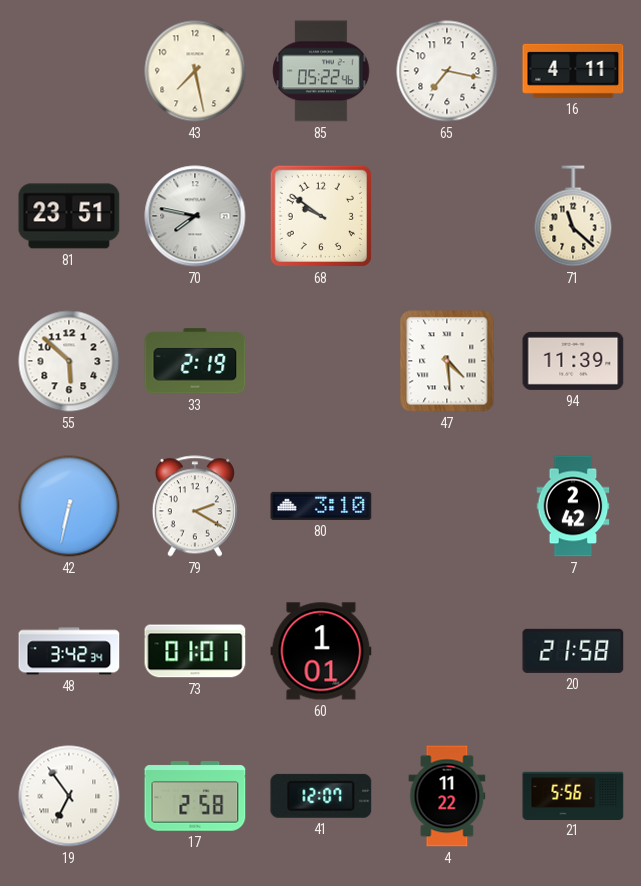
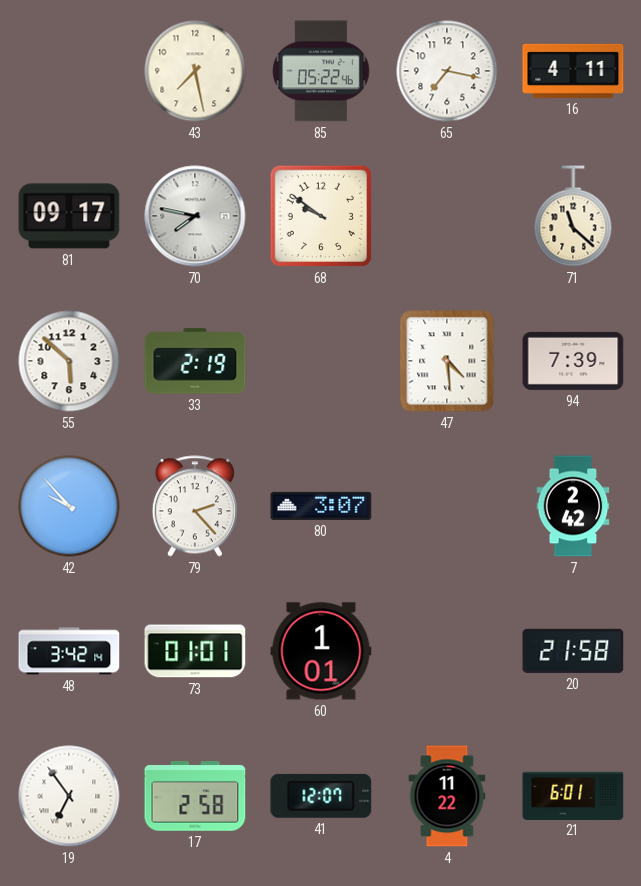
81: 23:51 -> 09:17
94: 11:39 -> 7:39
42: 6:32 -> 9:53
79: 2:20 -> 2:23
80: 3:10 -> 3:07
48: 3:42:34 -> 3:42:14
21: 5:56 -> 6:01
